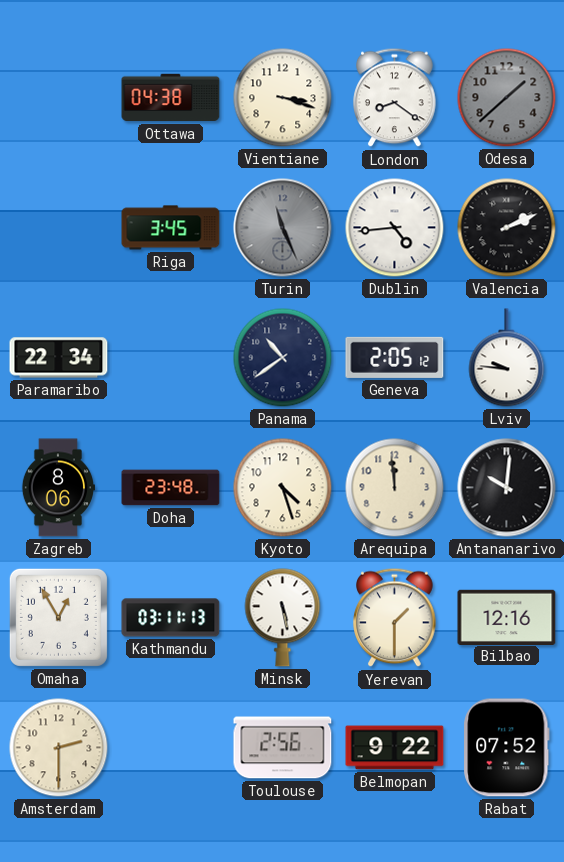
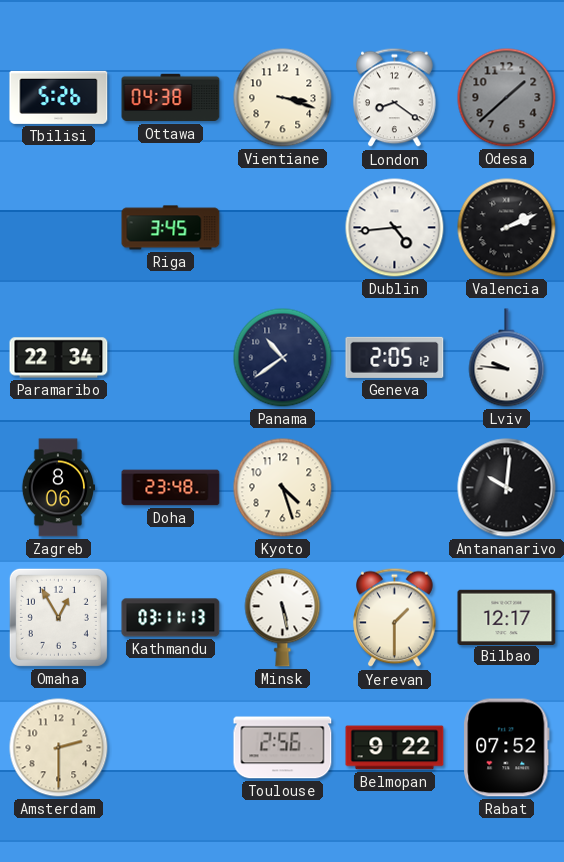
Tbilisi: none -> 5:26
Turin: 11:26 -> none
Arequipa: 11:59 -> none
Bilbao: 12:16 -> 12:17
